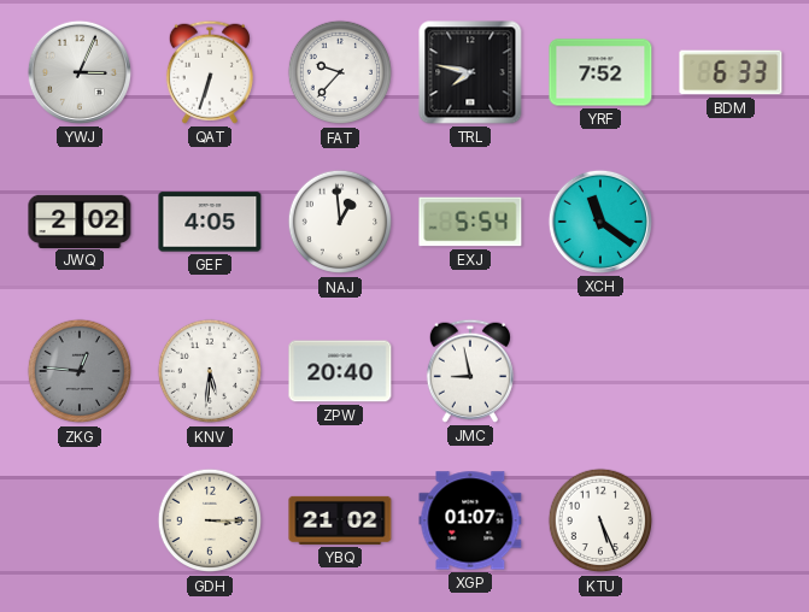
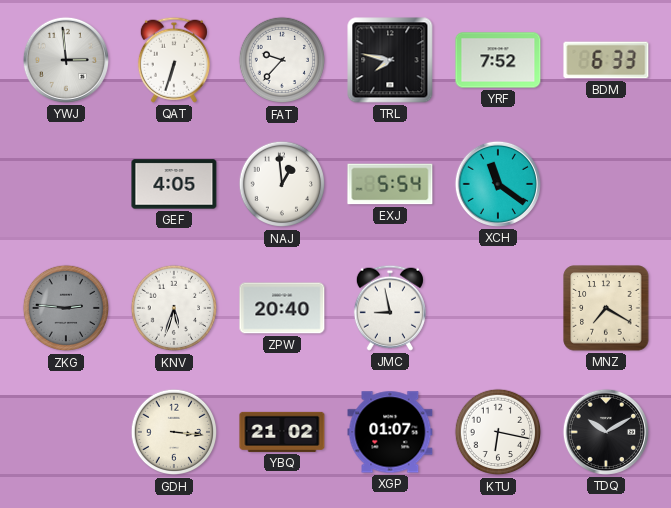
YWJ: 3:04 -> 2:59
JWQ: 2:02 -> none
ZKG: 12:46 -> 2:46
KNV: 5:31 -> 5:33
MNZ: none -> 7:20
GDH: 3:15 -> 3:16
KTU: 5:26 -> 6:17
TDQ: none -> 10:10
